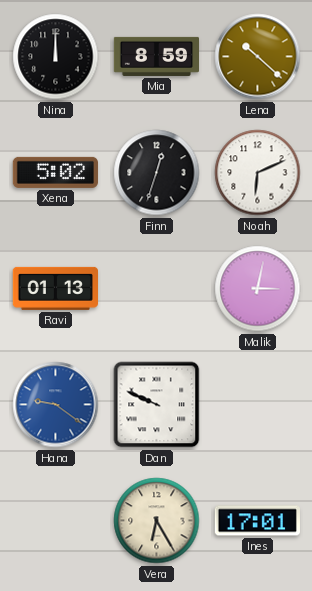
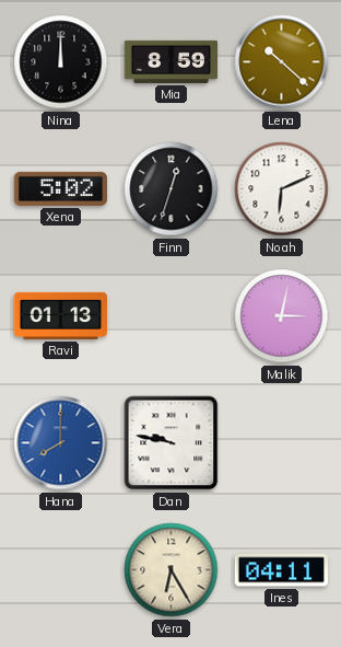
Hana: 9:21 -> 8:00
Dan: 9:49 -> 9:47
Ines: 17:01 -> 04:11
